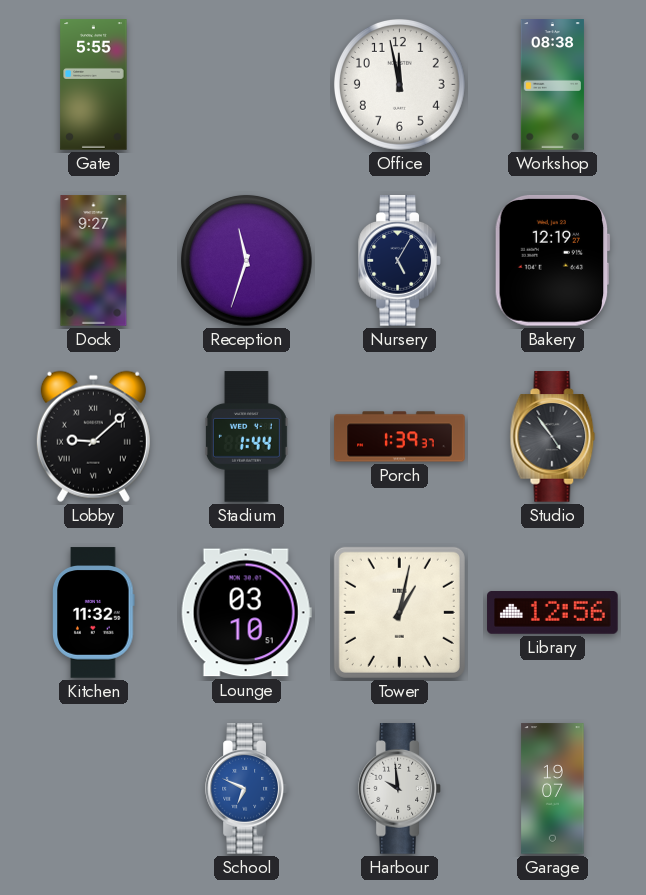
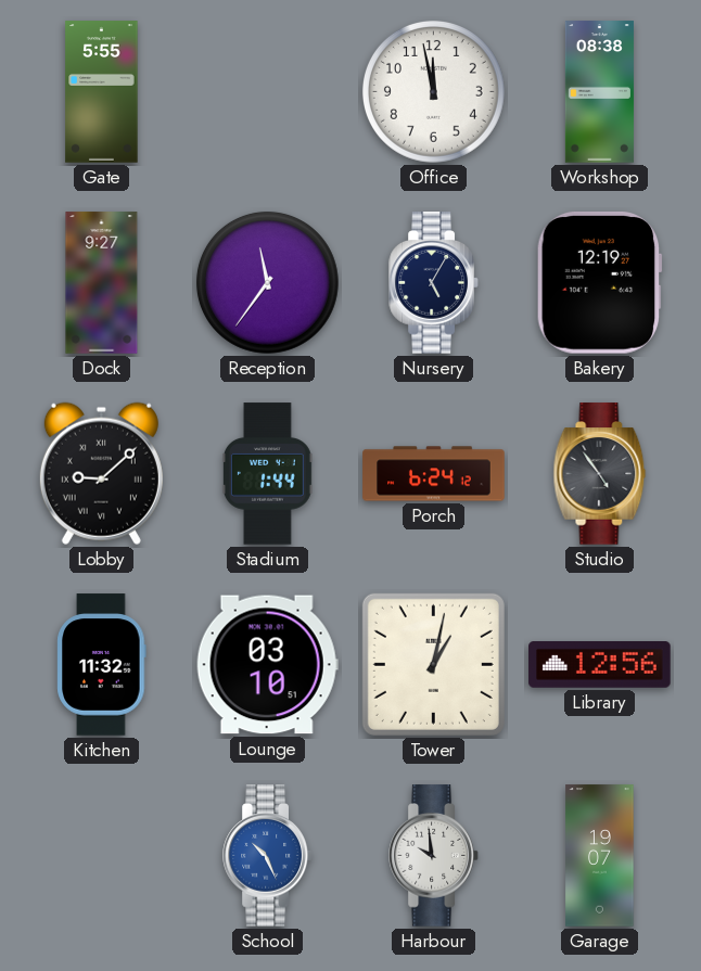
Reception: 11:33 -> 11:36
Porch: 1:39 -> 6:24
School: 6:49 -> 10:26
